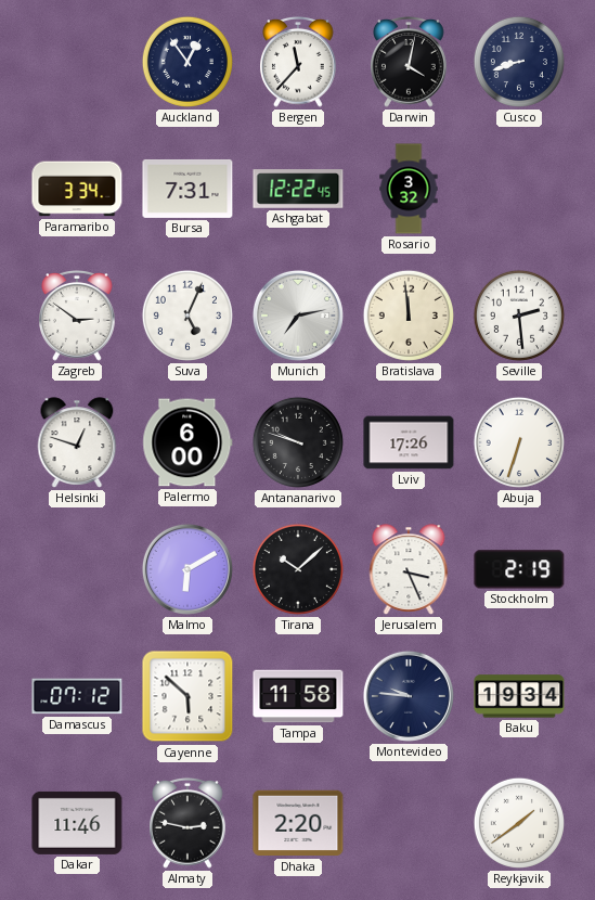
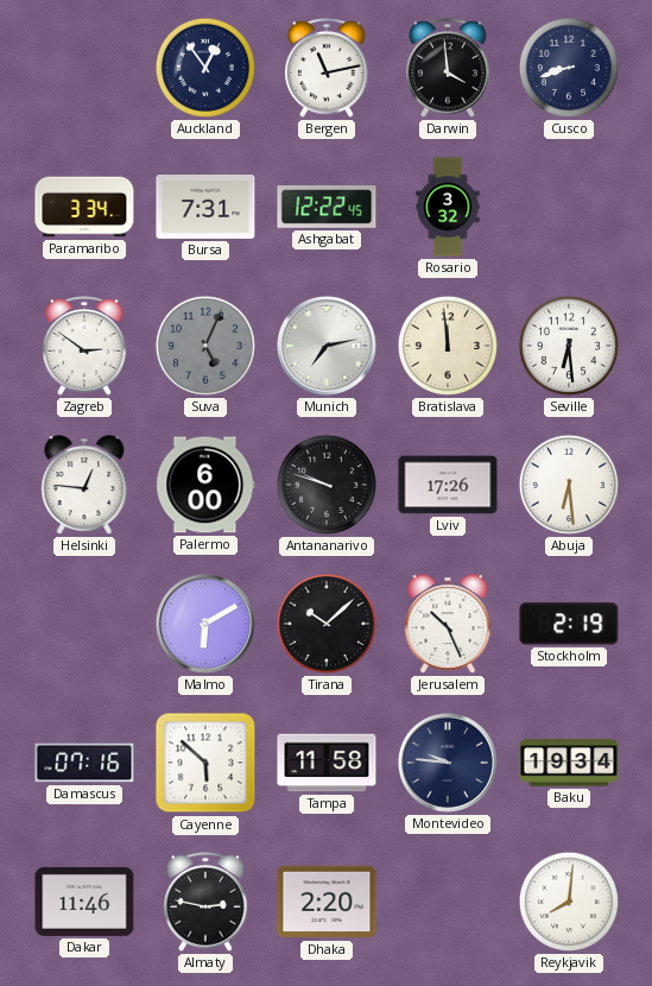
Bergen: 11:37 -> 11:13
Darwin: 4:02 -> 3:59
Suva dial: white -> grey
Seville: 2:29 -> 6:29
Helsinki: 12:48 -> 12:46
Abuja: 6:33 -> 6:29
Jerusalem: 3:26 -> 10:26
Damascus: 07:12 -> 07:16
Reykjavik: 1:39 -> 8:01
